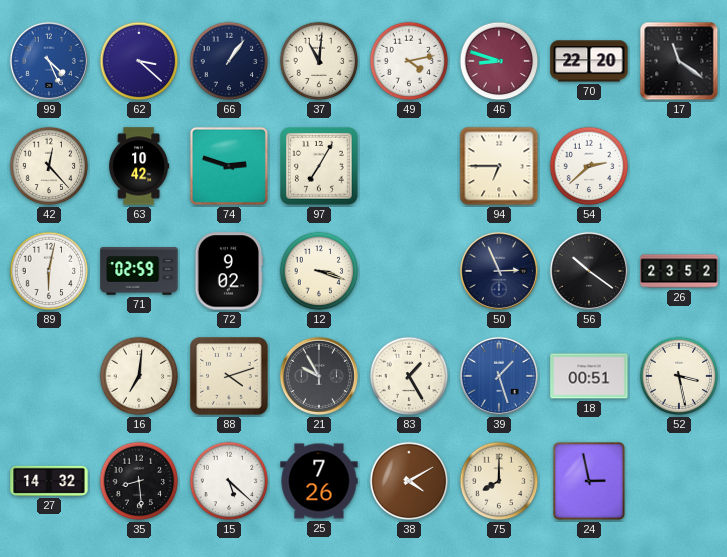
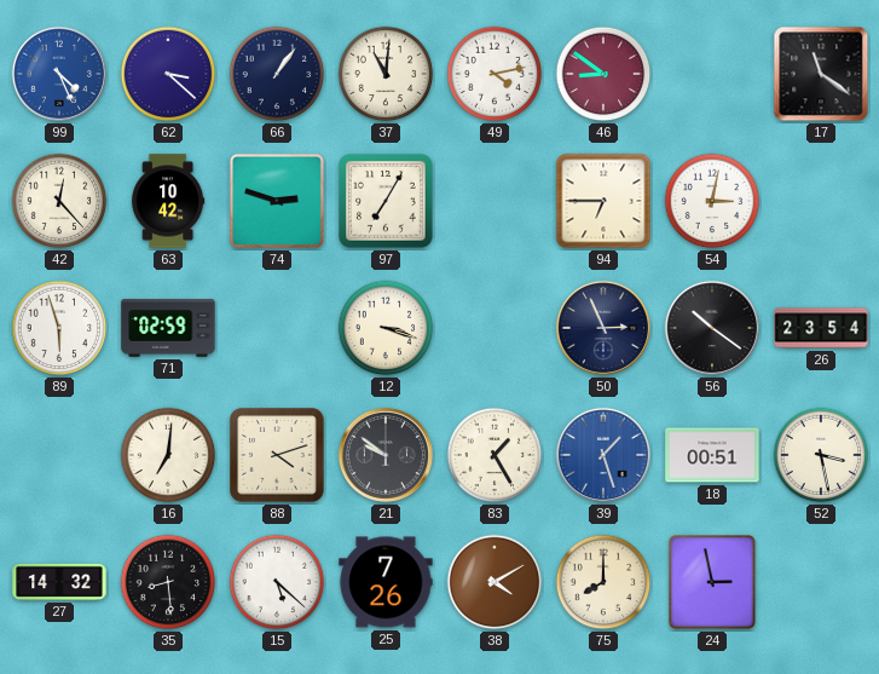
46: 8:48 -> 8:51
70: 22:20 -> none
54: 2:38 -> 3:02
89: 6:02 -> 5:57
72: 9:02 -> none
26: 23:52 -> 23:54
21: 9:55 -> 9:51
